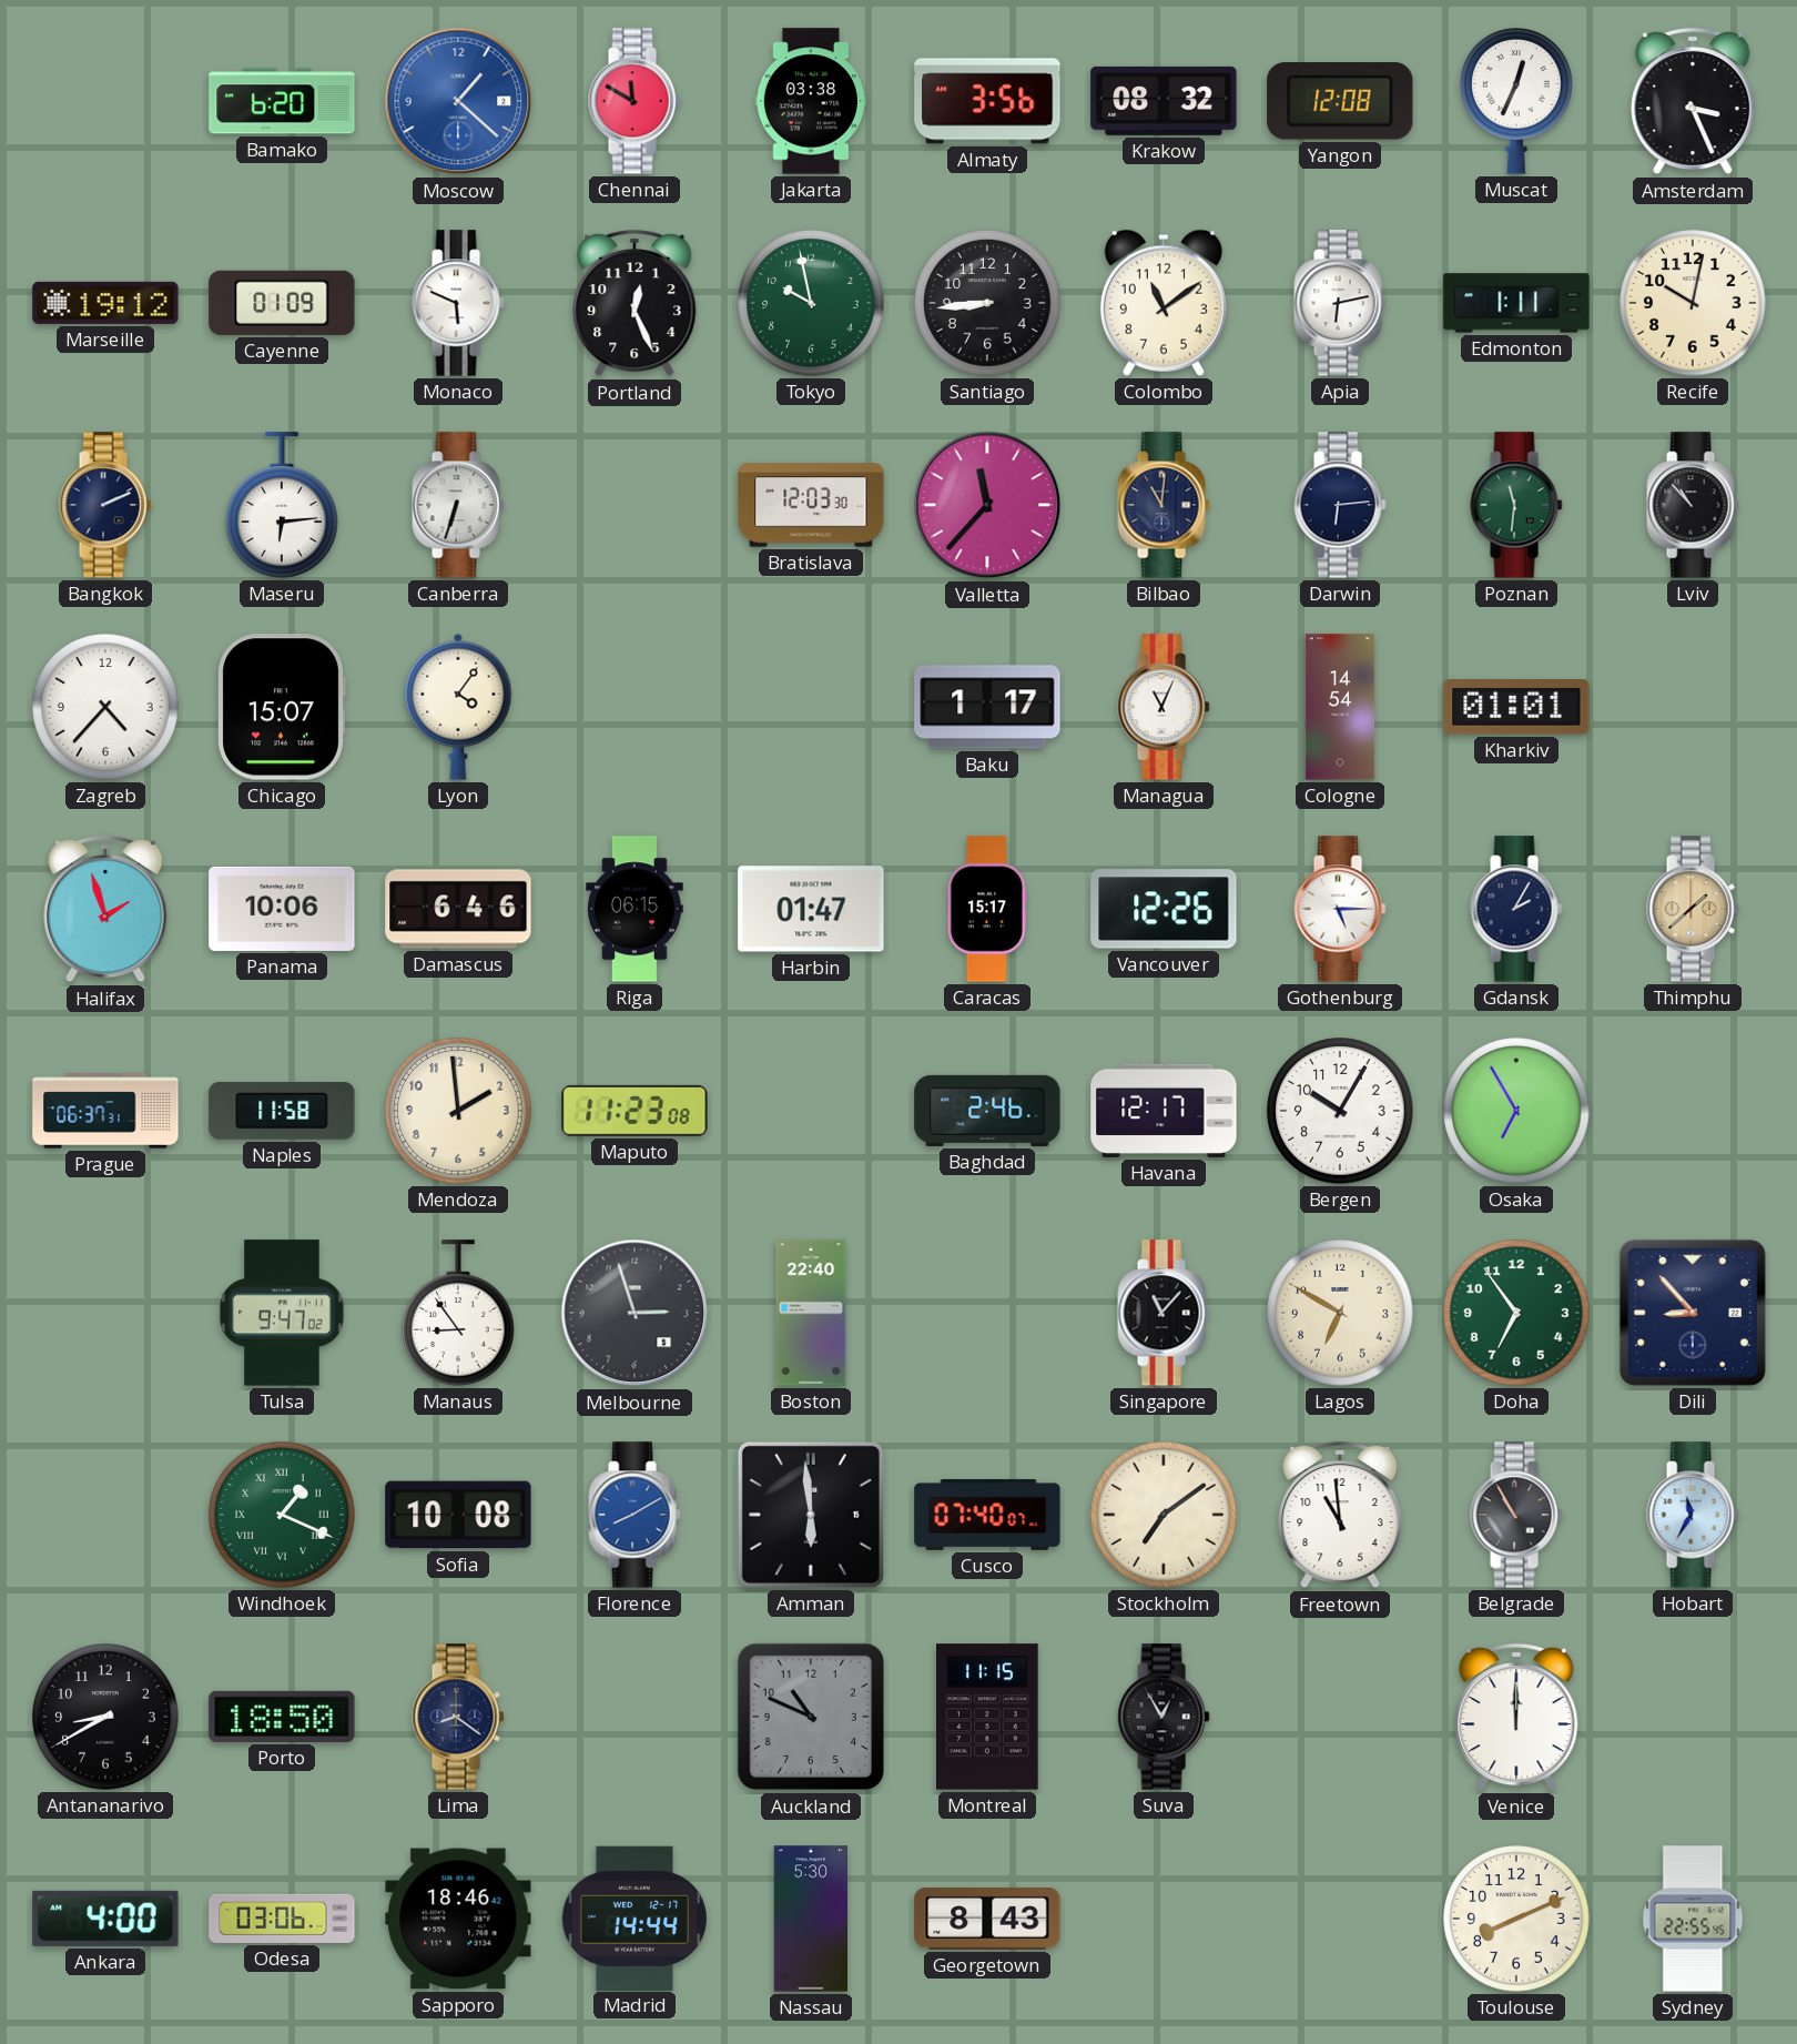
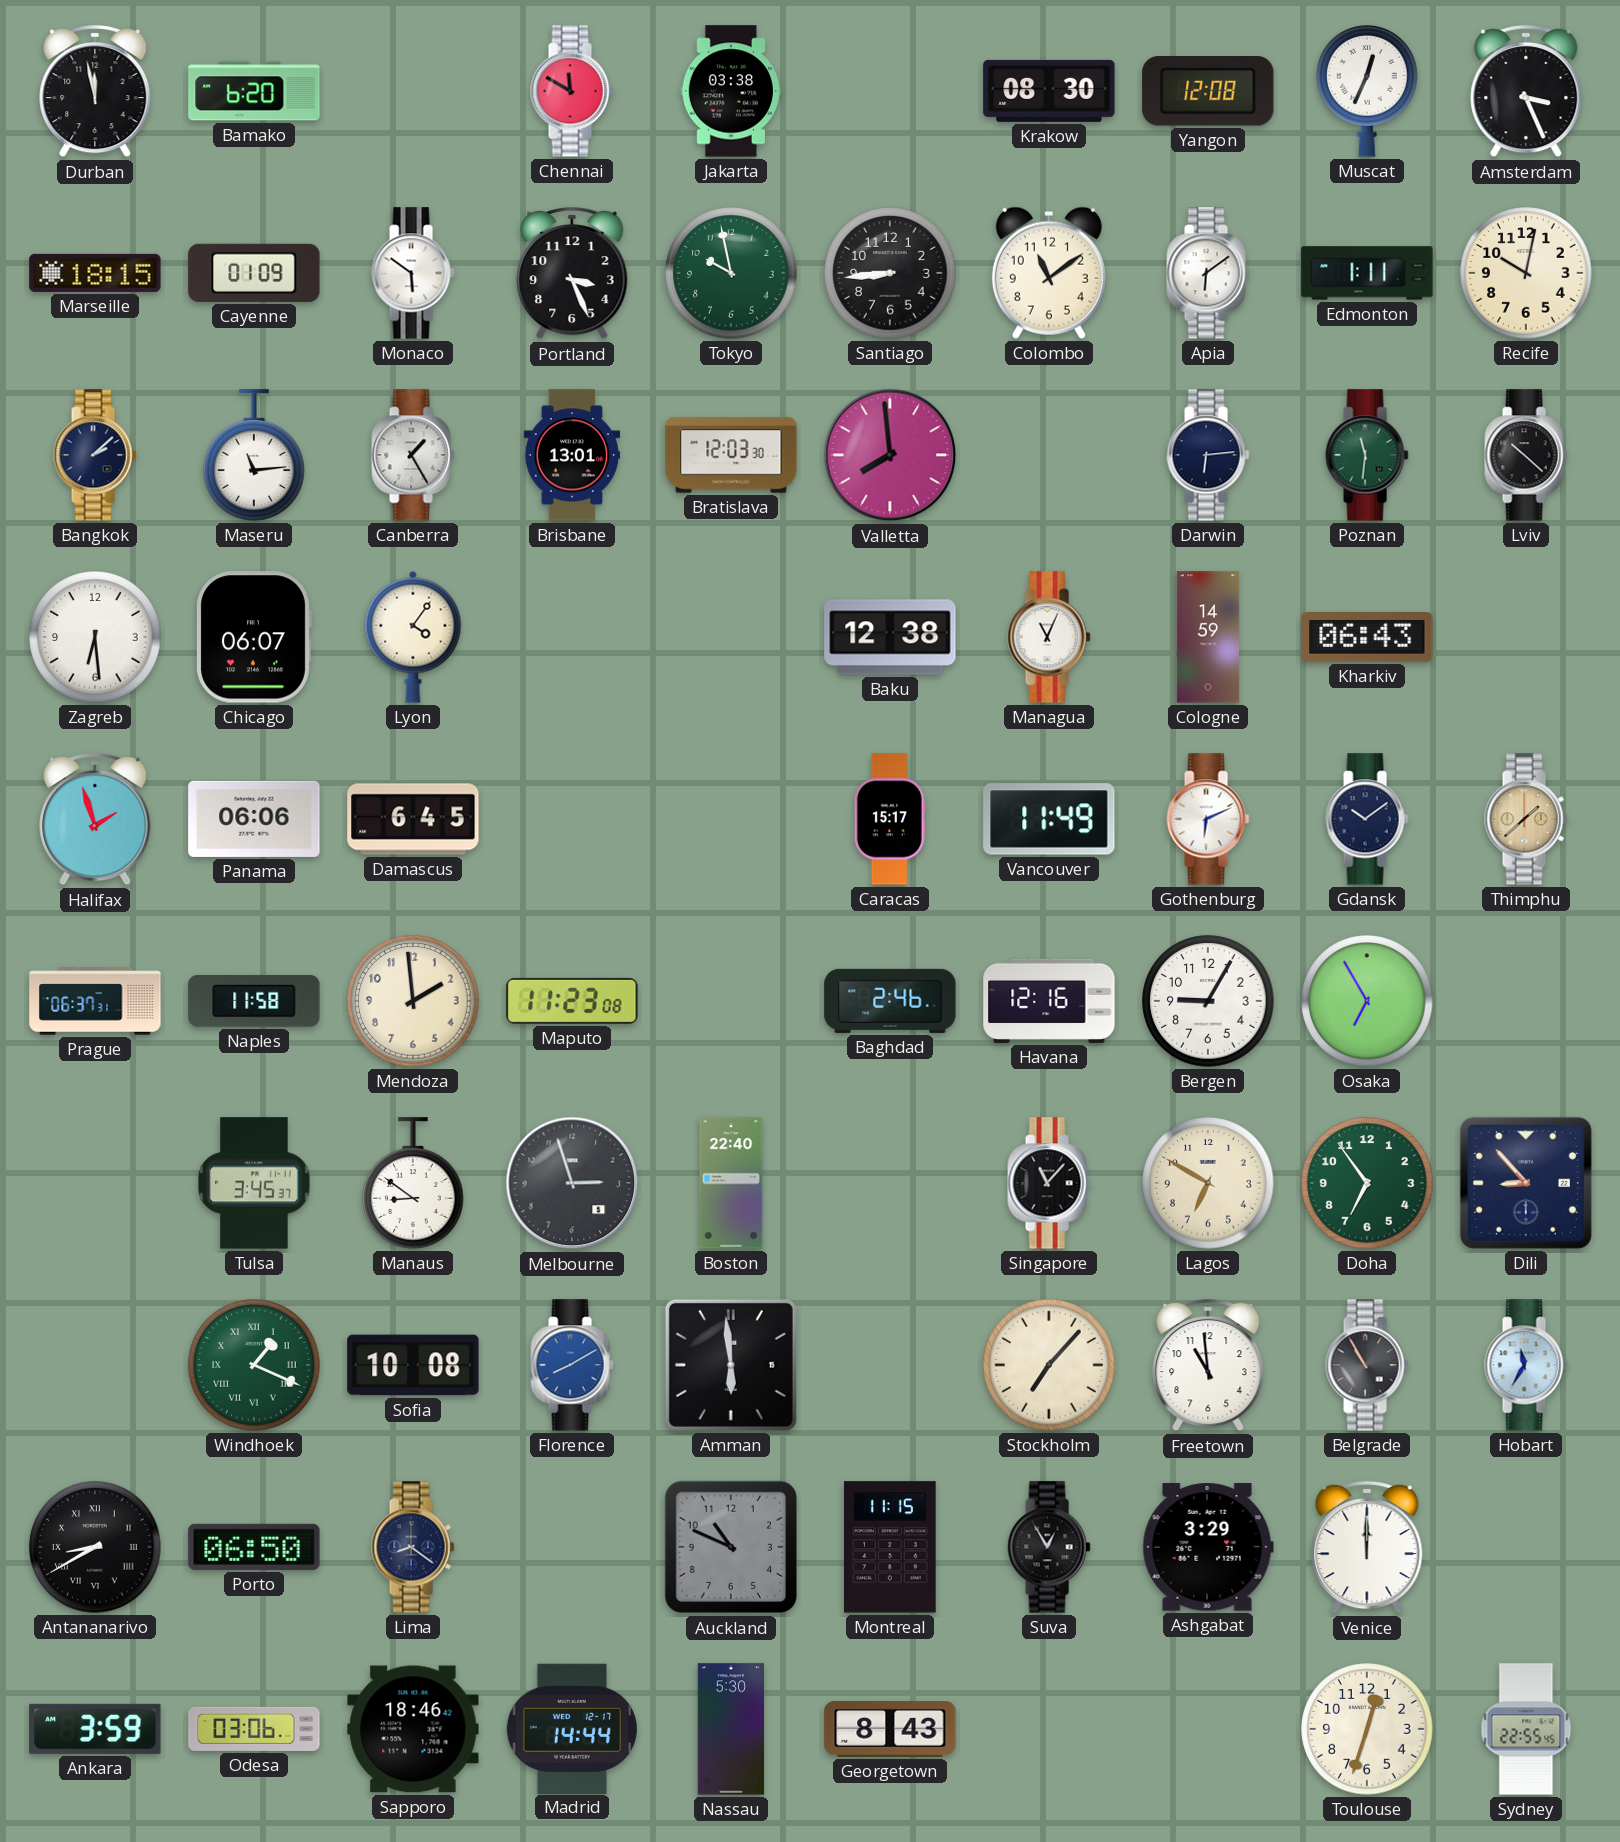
Durban: none -> 11:58
Moscow: 1:22 -> none
Almaty: 3:56 -> none
Krakow: 08:32 -> 08:30
Marseille: 19:12 -> 18:15
Monaco: 5:49 -> 5:51
Portland: 12:26 -> 3:26
Apia: 6:13 -> 6:09
Bangkok: 2:11 -> 2:08
Maseru: 6:14 -> 11:14
Canberra: 6:33 -> 1:25
Brisbane: none -> 13:01
Valletta: 11:37 -> 7:59
Bilbao: 11:01 -> none
Lviv: 10:53 -> 10:22
Zagreb: 4:37 -> 6:29
Chicago: 15:07 -> 06:07
Baku: 1:17 -> 12:38
Cologne: 14:54 -> 14:59
Kharkiv: 01:01 -> 06:43
Panama: 10:06 -> 06:06
Damascus: 6:46 -> 6:45
Riga: 06:15 -> none
Harbin: 01:47 -> none
Vancouver: 12:26 -> 11:49
Gothenburg: 5:15 -> 6:11
Gdansk: 2:05 -> 10:09
Havana: 12:17 -> 12:16
Bergen: 10:05 -> 9:05
Tulsa: 9:47 -> 3:45
Manaus: 8:54 -> 8:51
Cusco: 07:40 -> none
Stockholm: 7:09 -> 7:07
Antananarivo numerals: Arabic -> Roman
Porto: 18:50 -> 06:50
Ashgabat: none -> 3:29
Ankara: 4:00 -> 3:59
Toulouse: 8:11 -> 12:33
